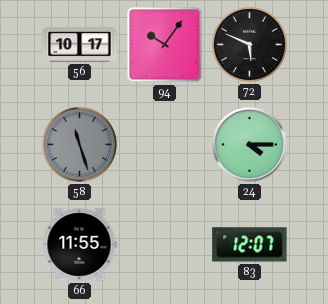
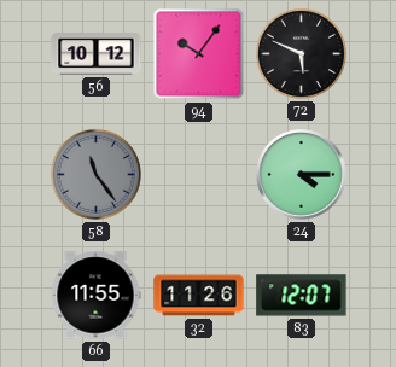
56: 10:17 -> 10:12
58: 11:27 -> 11:24
32: none -> 11:26
